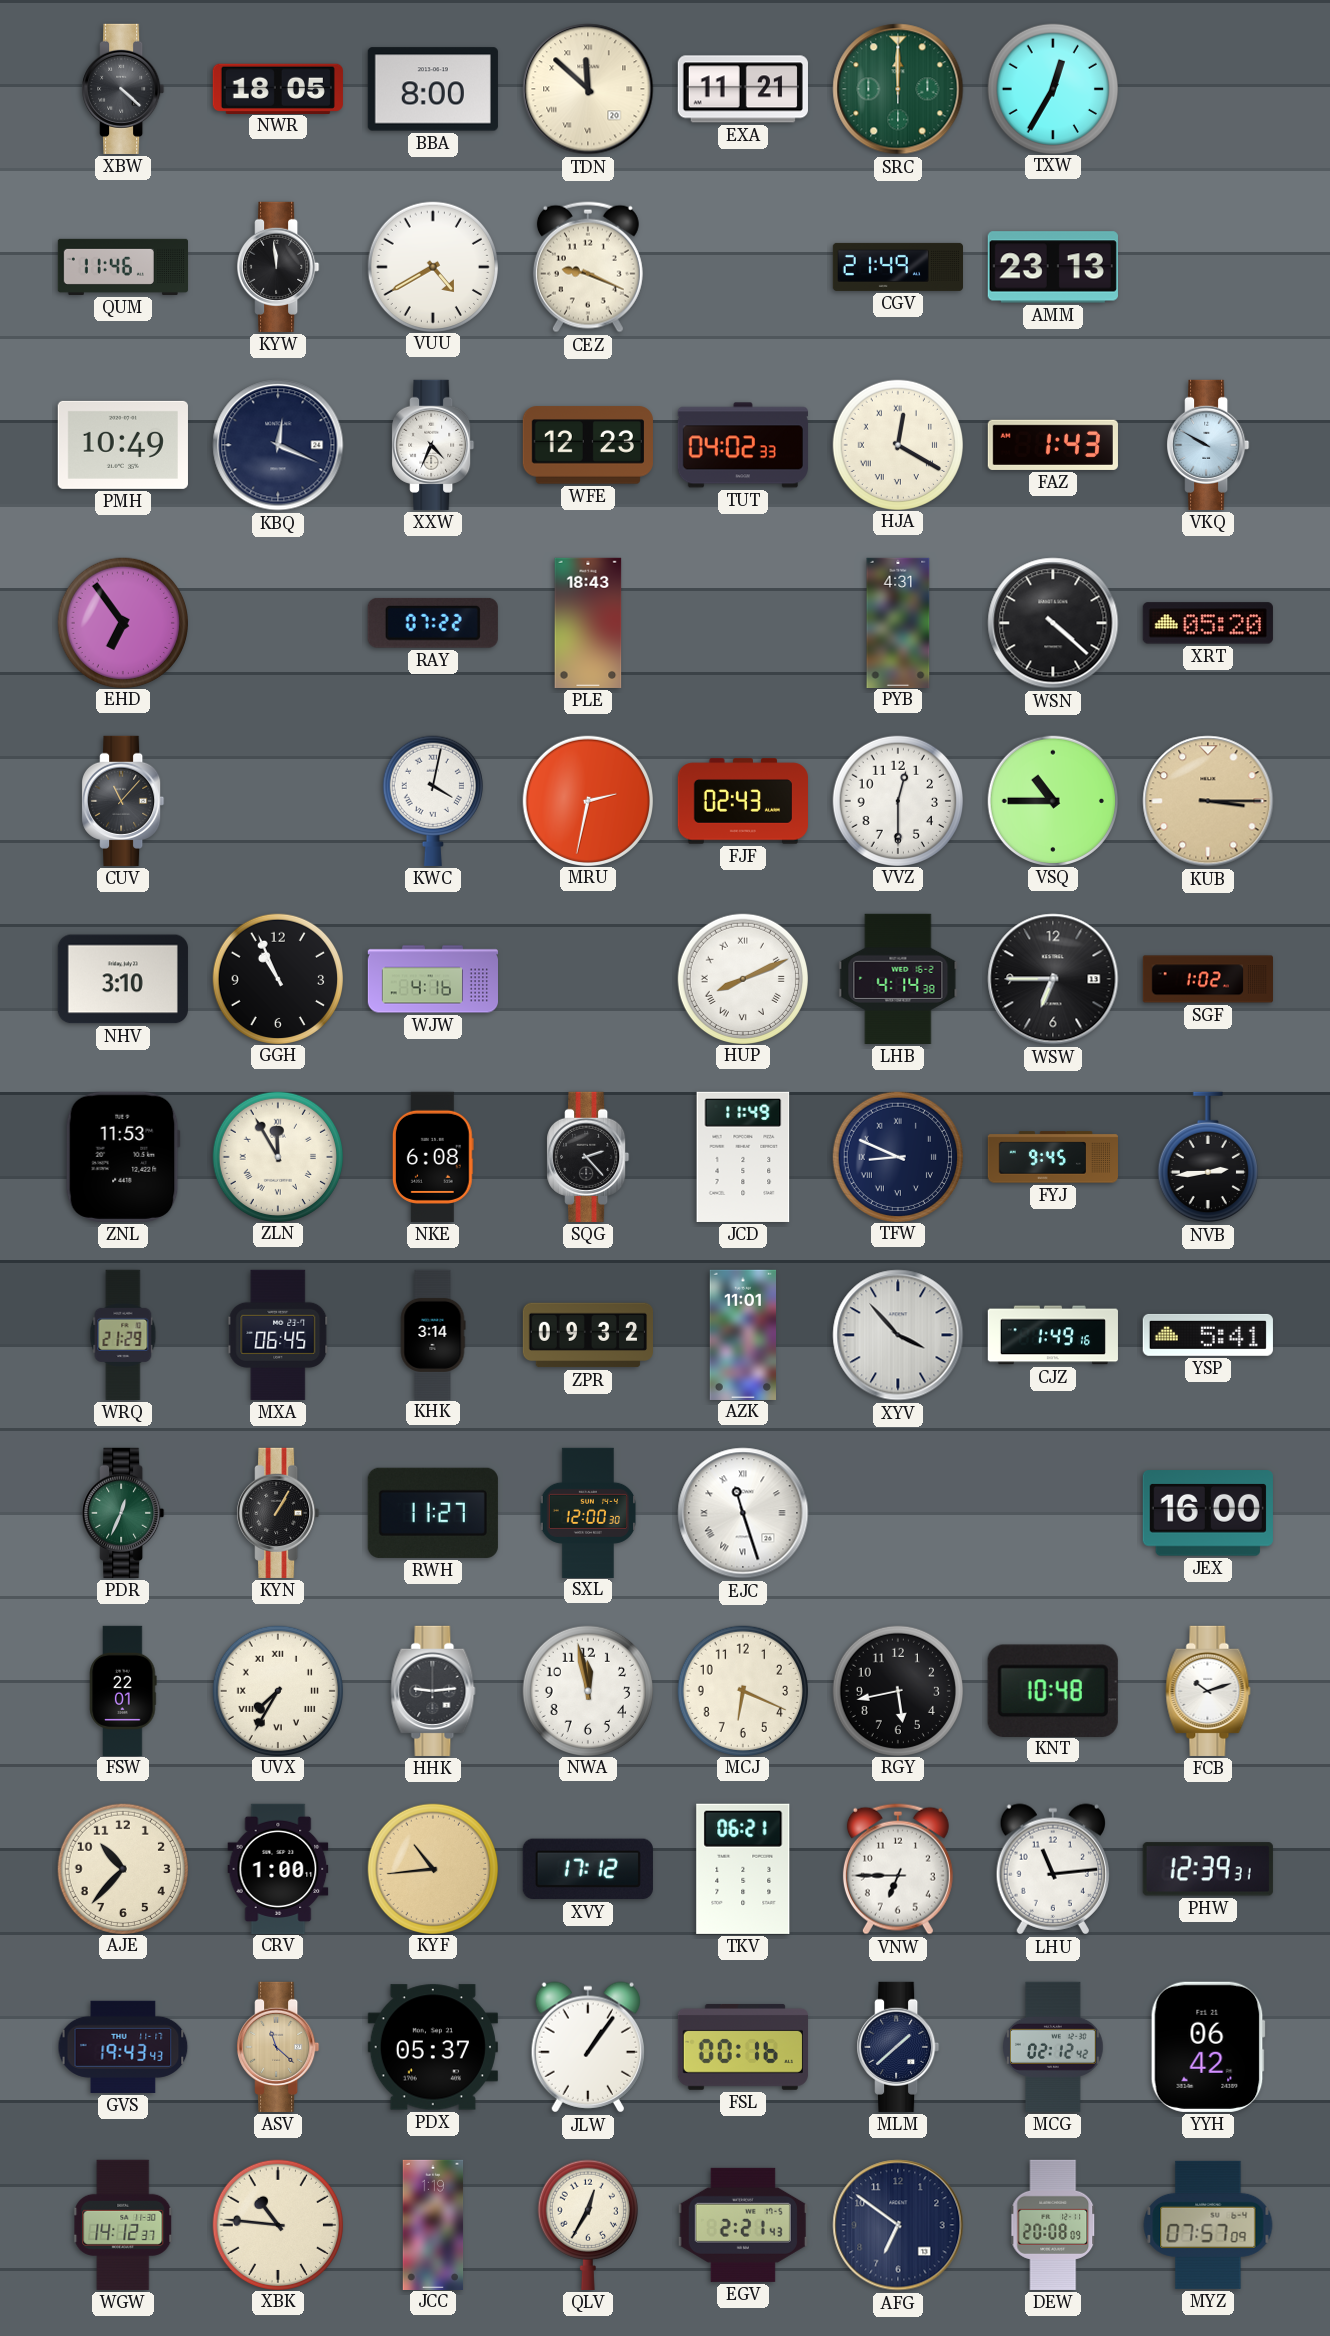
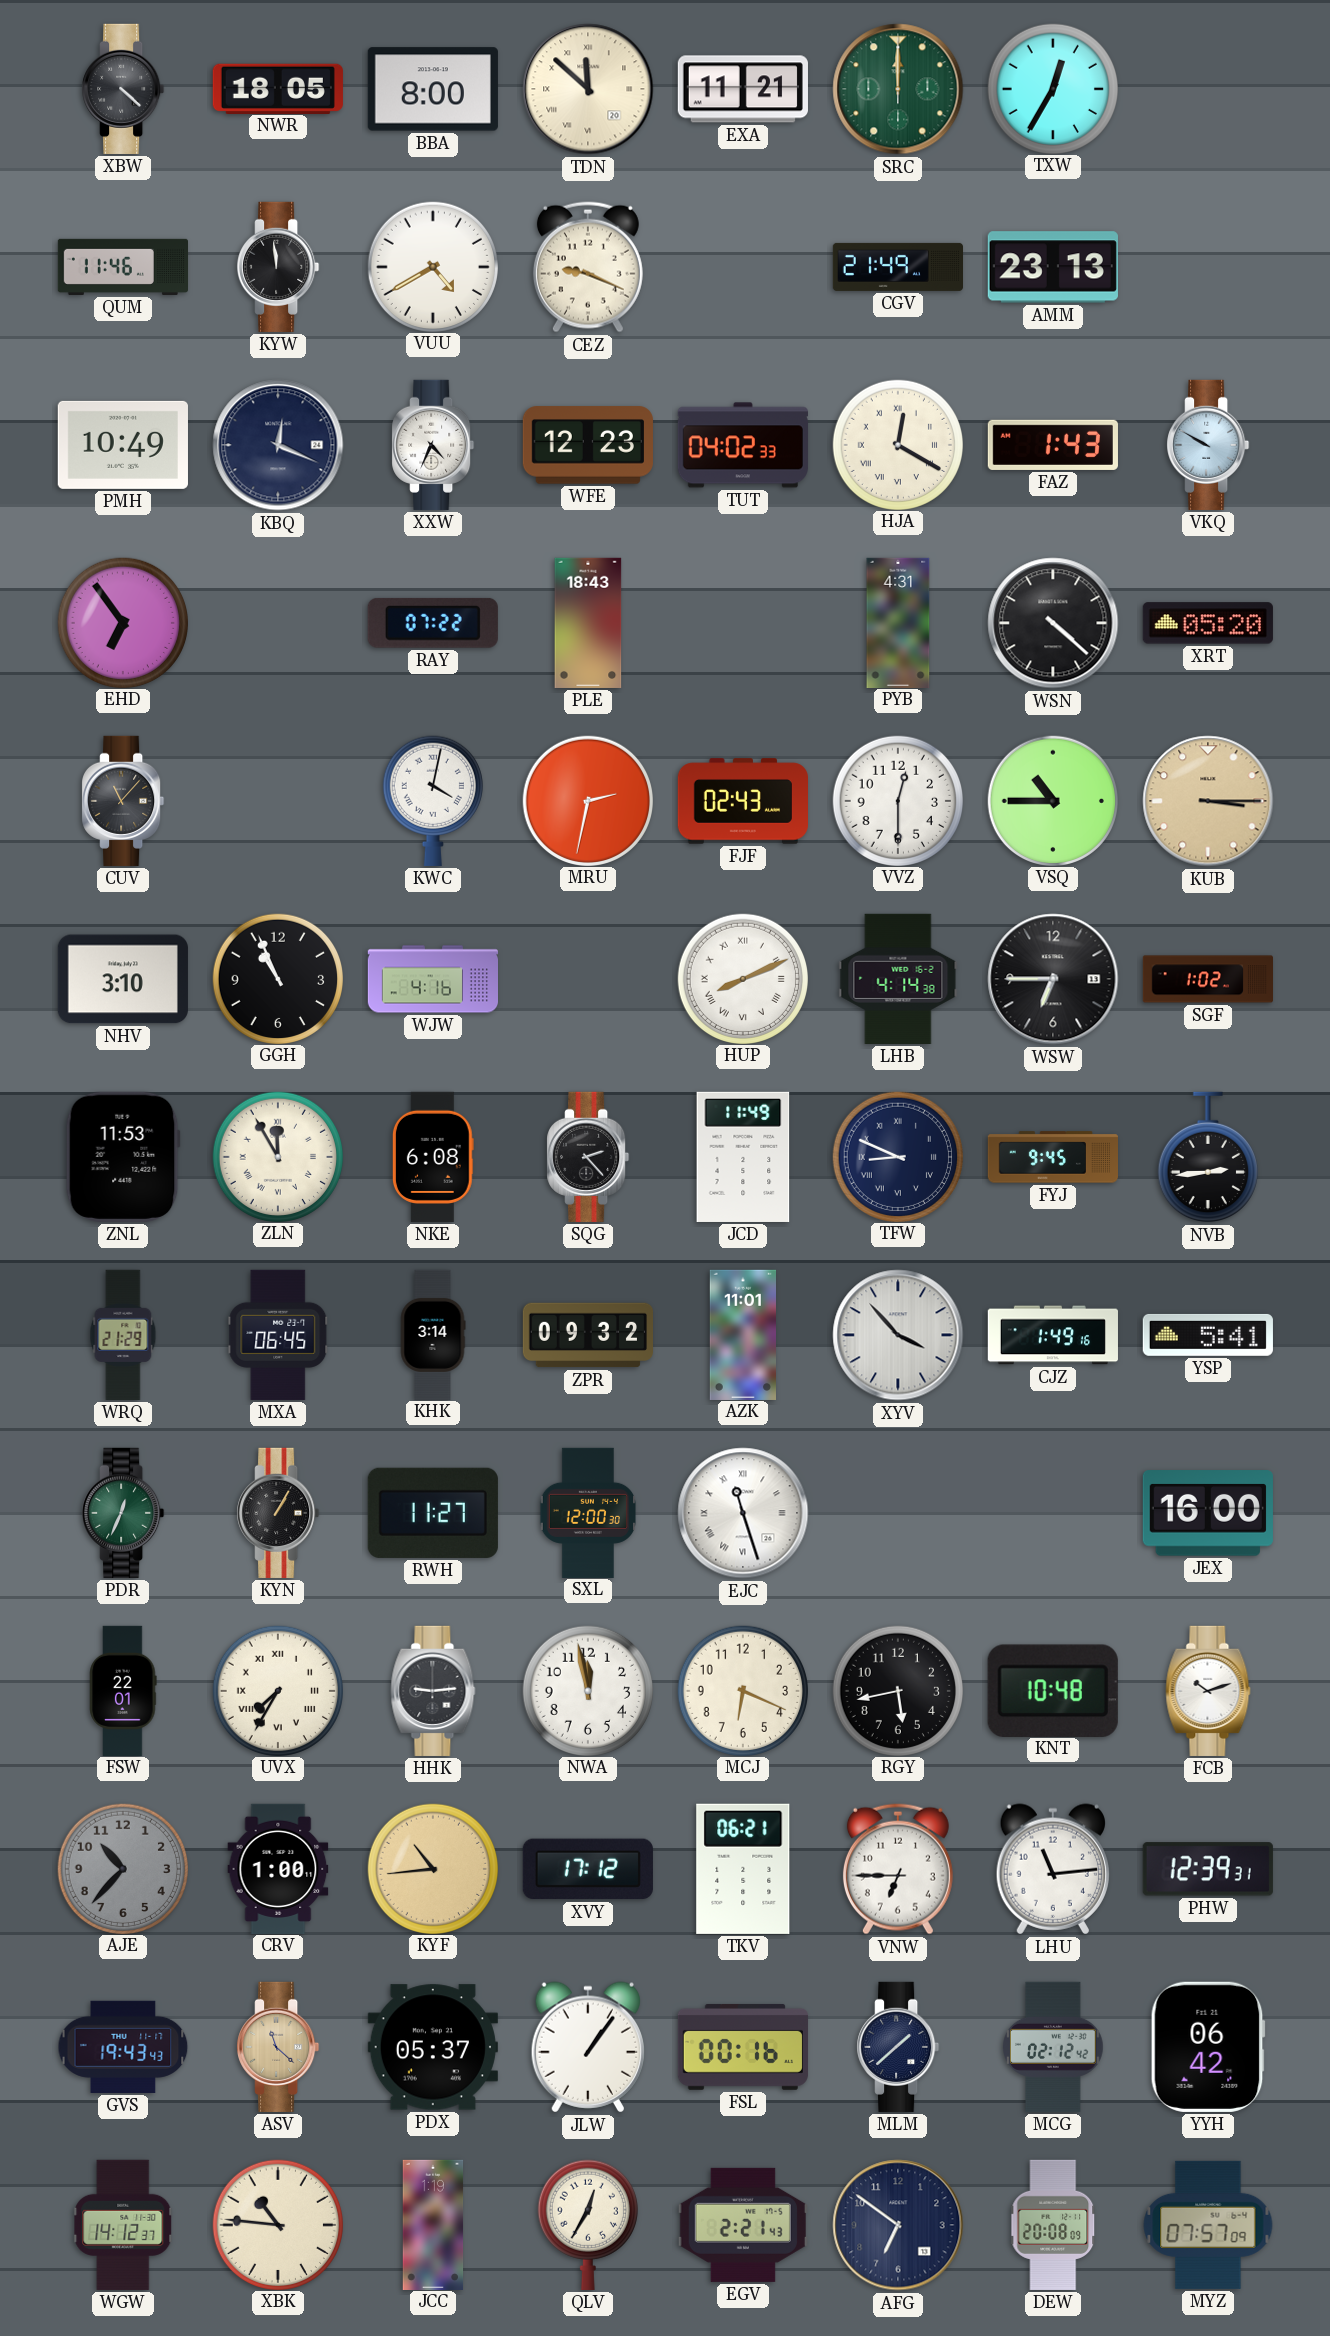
AJE dial: cream -> grey
